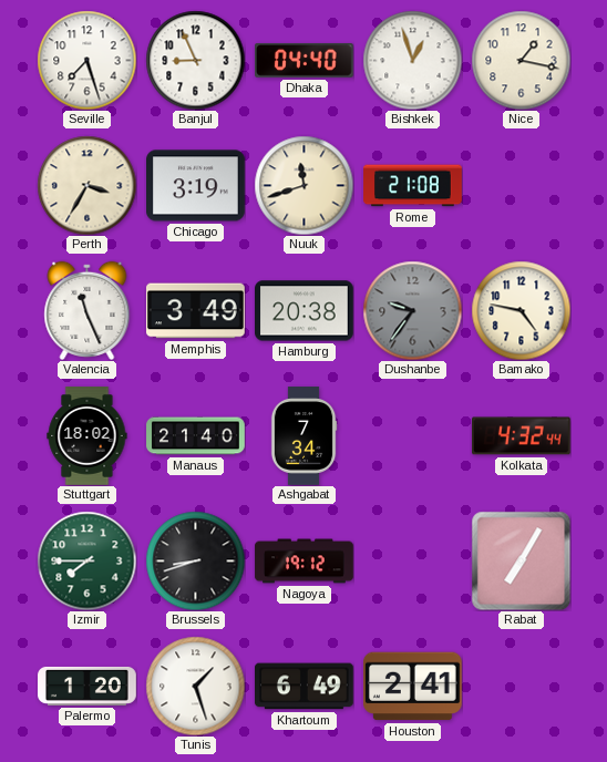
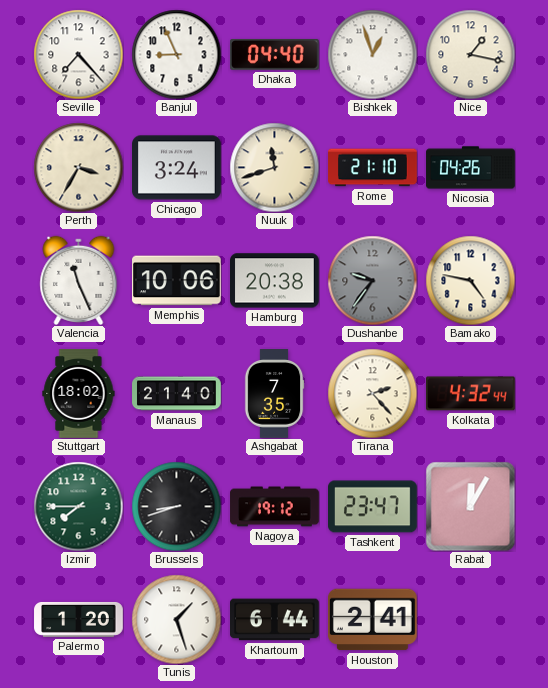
Seville: 7:27 -> 7:23
Chicago: 3:19 -> 3:24
Rome: 21:08 -> 21:10
Nicosia: none -> 04:26
Memphis: 3:49 -> 10:06
Ashgabat: 7:34 -> 7:35
Tirana: none -> 2:23
Tashkent: none -> 23:47
Rabat: 7:05 -> 12:05
Khartoum: 6:49 -> 6:44
